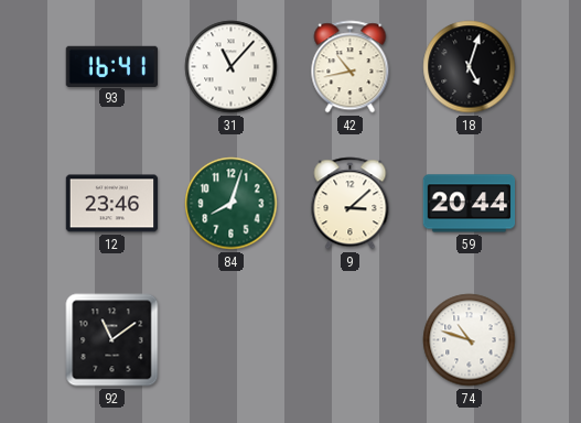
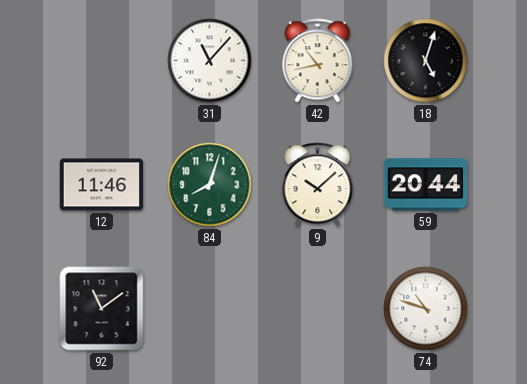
93: 16:41 -> none
12: 23:46 -> 11:46
9: 3:08 -> 10:08
